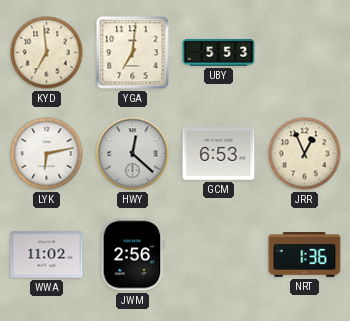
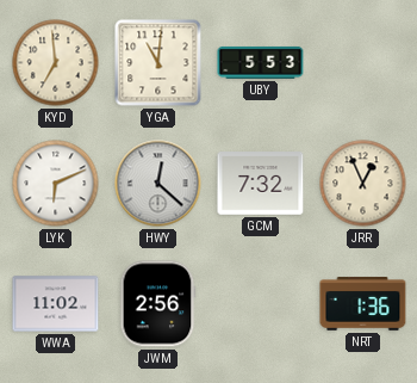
YGA: 7:01 -> 11:01
LYK: 6:13 -> 6:11
GCM: 6:53 -> 7:32
